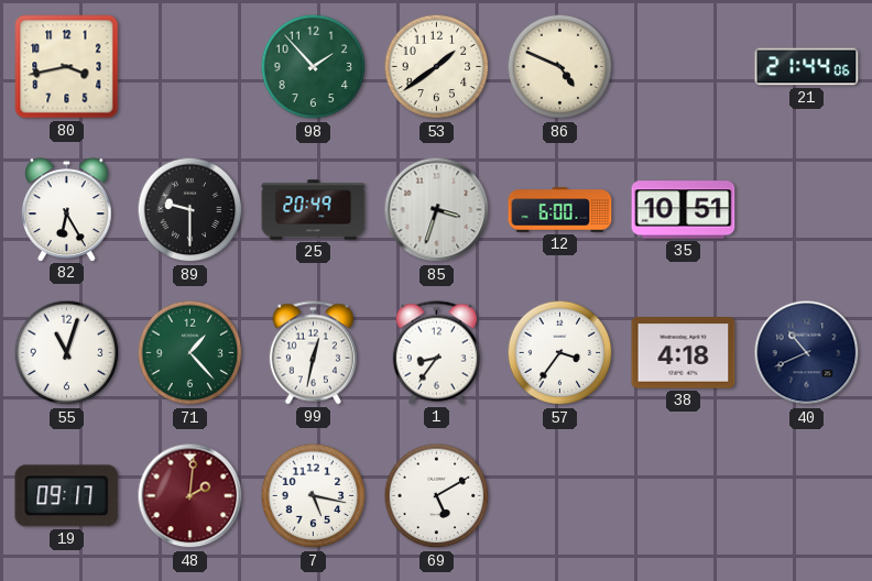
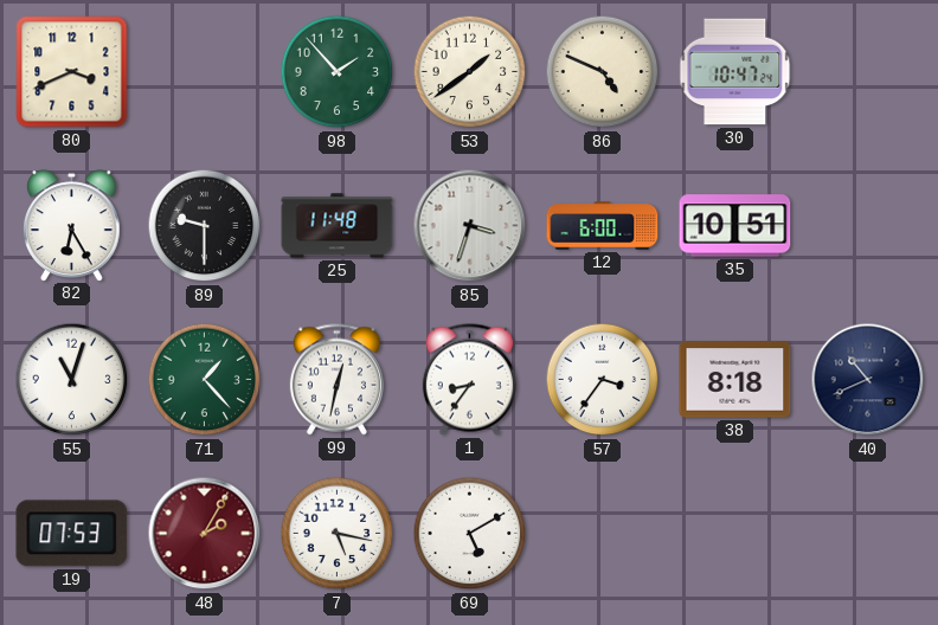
80: 3:43 -> 3:41
30: none -> 10:47
21: 21:44 -> none
25: 20:49 -> 11:48
38: 4:18 -> 8:18
19: 09:17 -> 07:53
48: 2:01 -> 2:05
